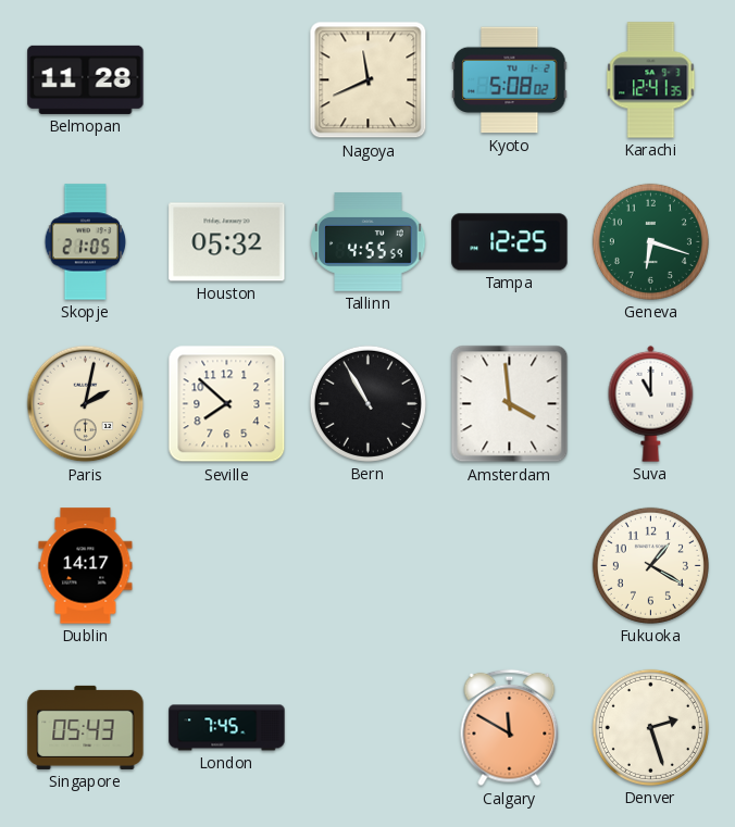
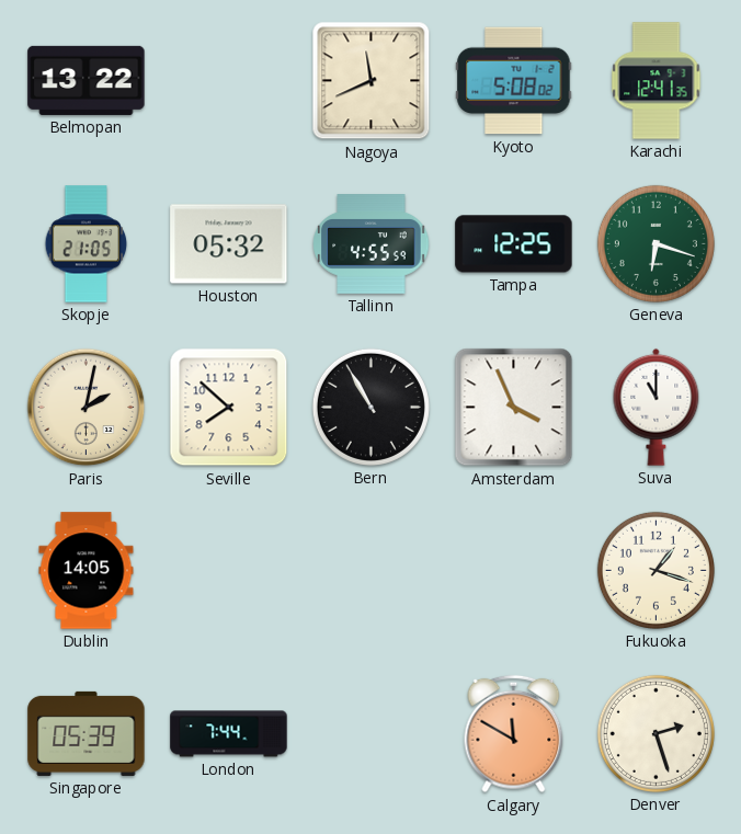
Belmopan: 11:28 -> 13:22
Amsterdam: 3:59 -> 3:56
Dublin: 14:17 -> 14:05
Fukuoka: 1:20 -> 1:18
Singapore: 05:43 -> 05:39
London: 7:45 -> 7:44
